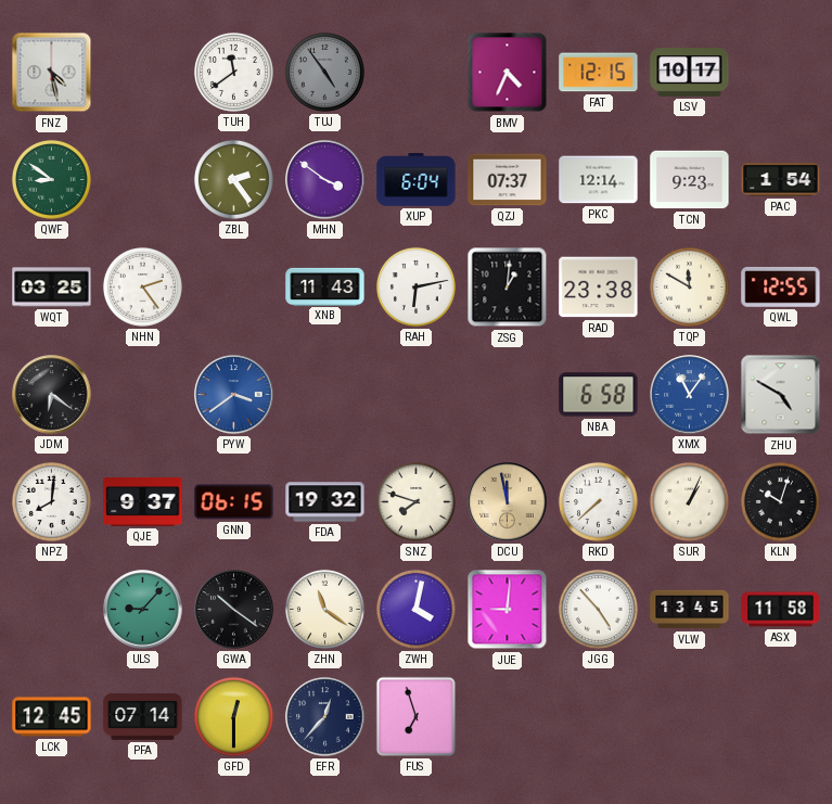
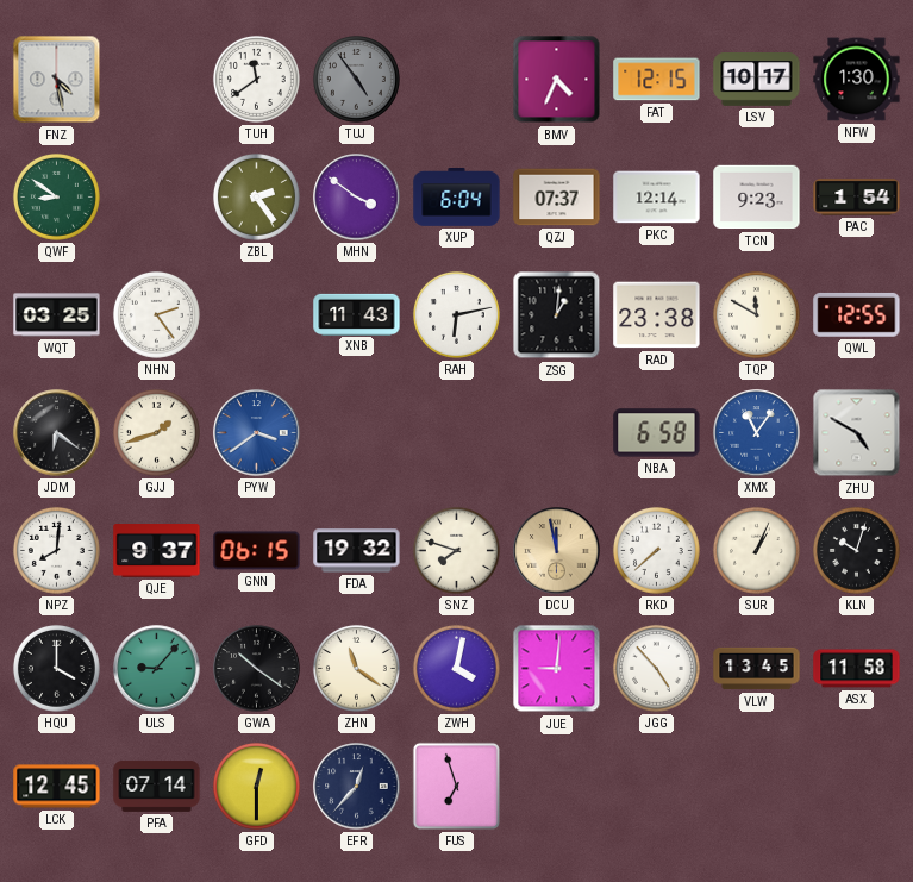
NFW: none -> 1:30
GJJ: none -> 1:42
HQU: none -> 4:00
